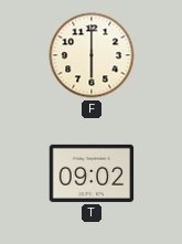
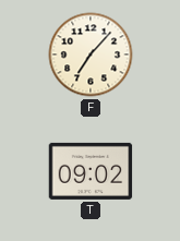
F: 6:00 -> 7:07
